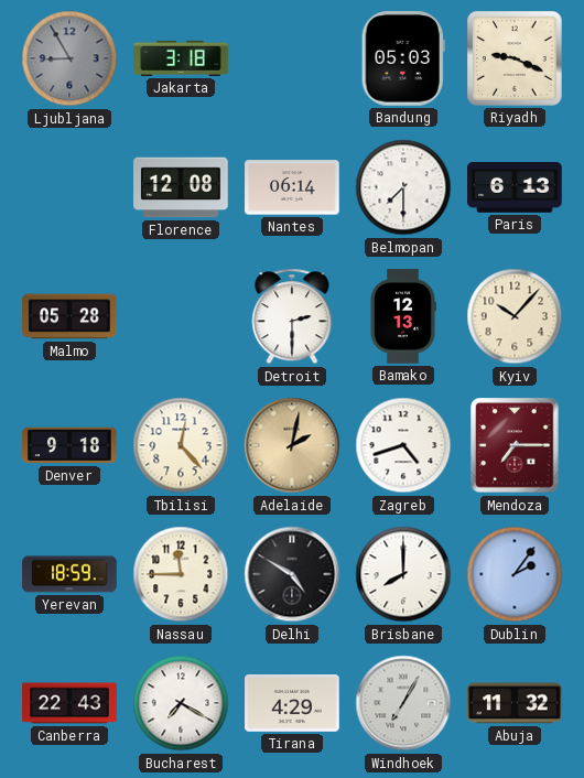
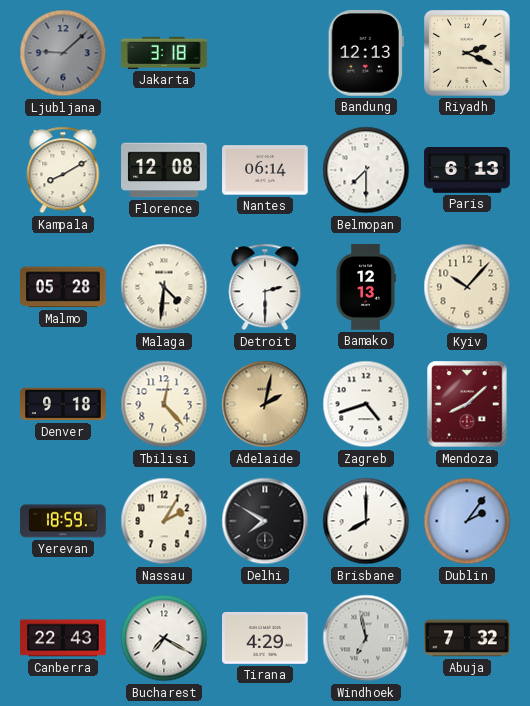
Ljubljana: 8:55 -> 9:08
Bandung: 05:03 -> 12:13
Riyadh: 9:19 -> 2:19
Kampala: none -> 8:10
Malaga: none -> 4:31
Mendoza: 7:15 -> 8:08
Nassau: 11:45 -> 2:05
Delhi: 4:50 -> 7:50
Windhoek: 7:05 -> 6:58
Abuja: 11:32 -> 7:32
